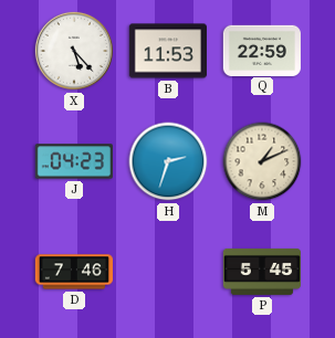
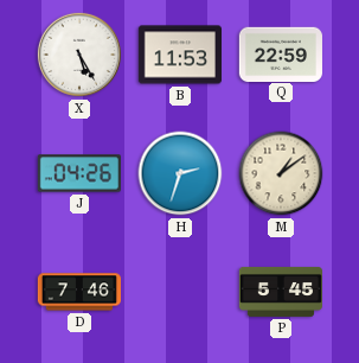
X: 5:23 -> 5:25
J: 04:23 -> 04:26
M: 1:11 -> 1:09
